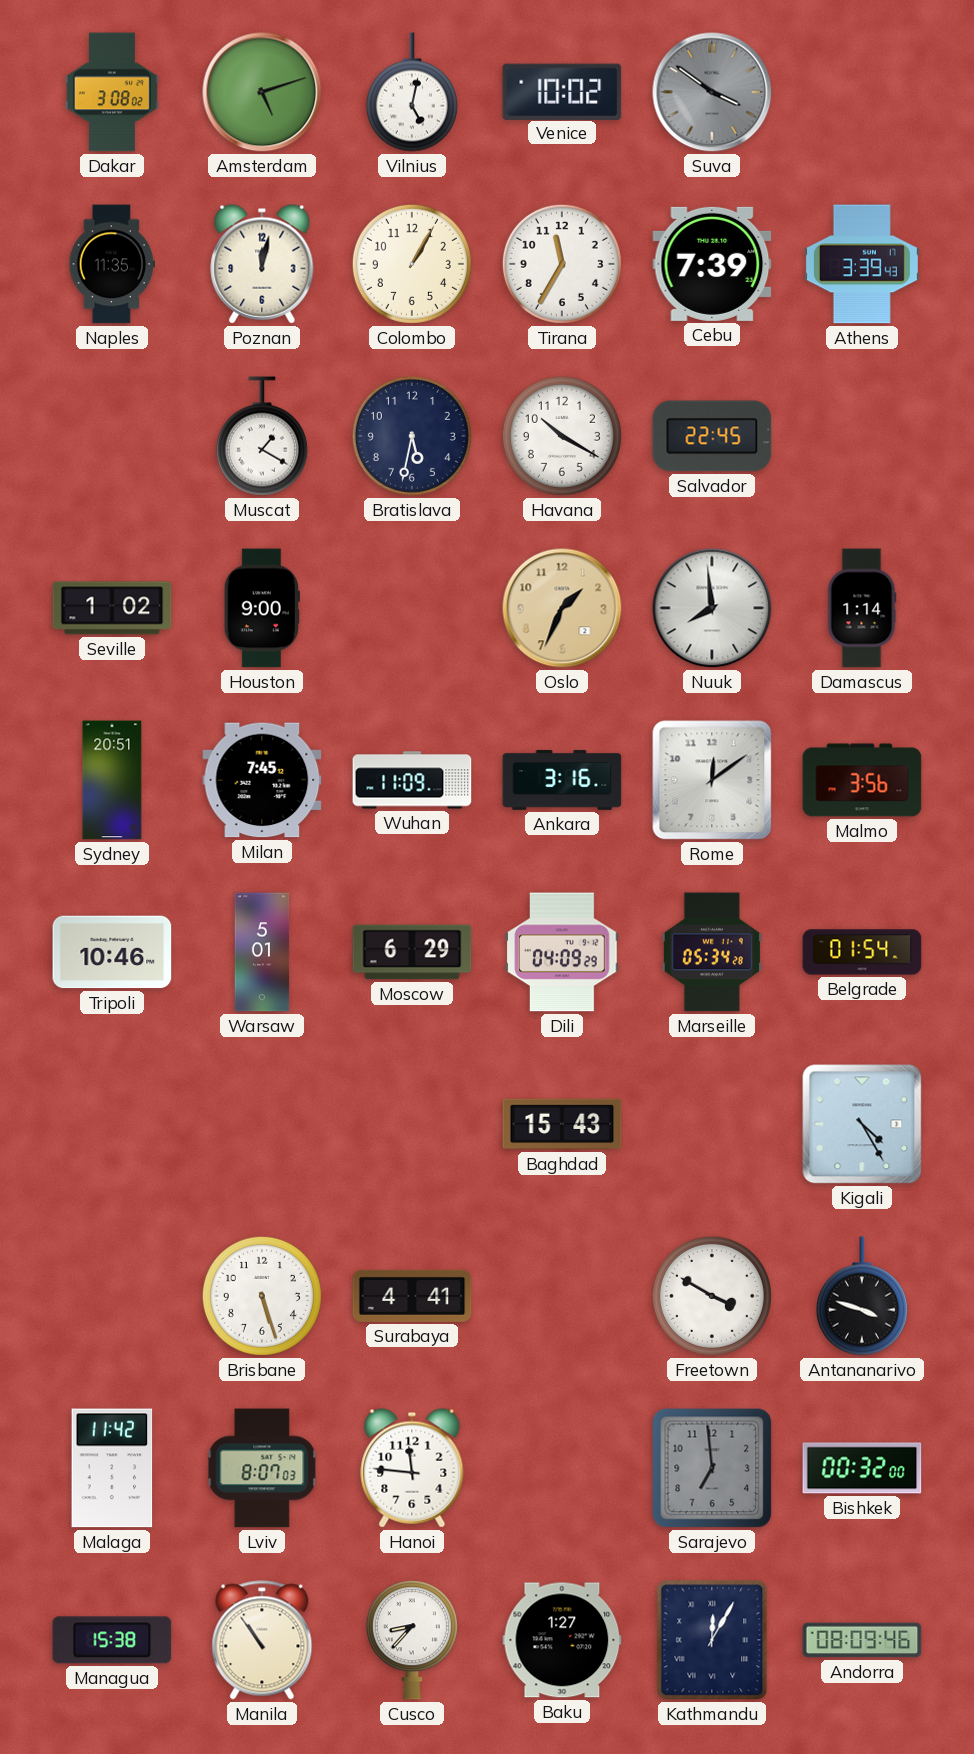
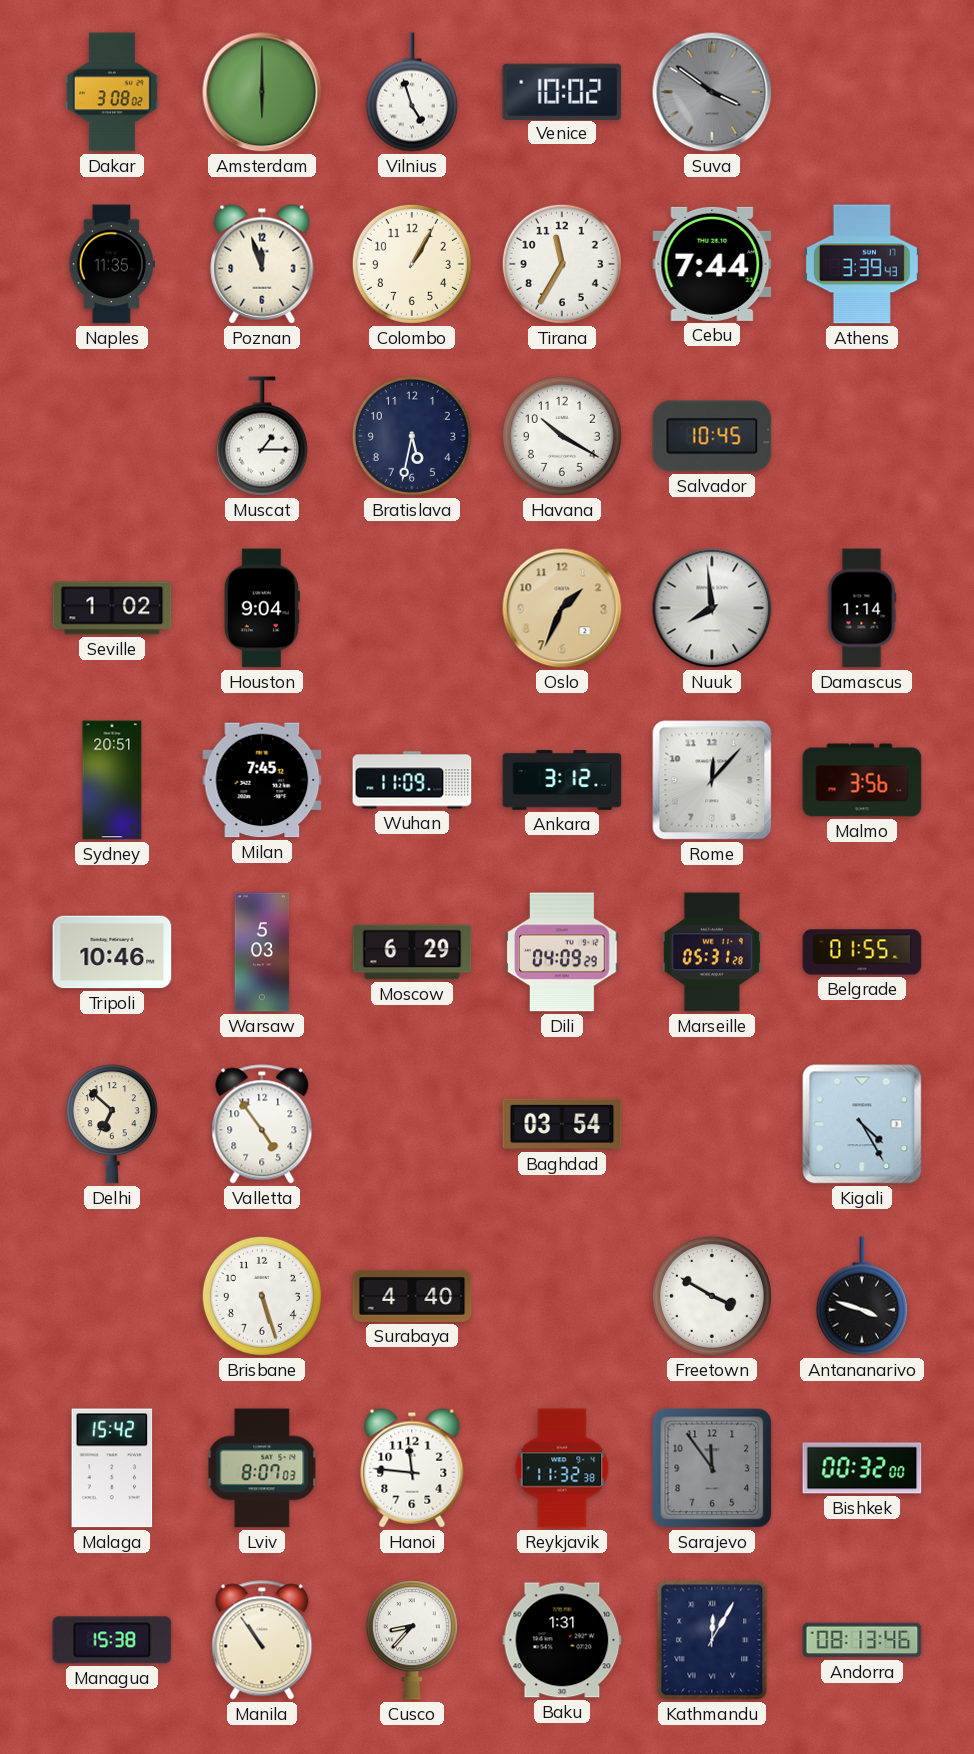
Amsterdam: 5:12 -> 6:00
Vilnius: 5:02 -> 4:57
Poznan: 12:02 -> 11:57
Cebu: 7:39 -> 7:44
Muscat: 1:20 -> 1:15
Salvador: 22:45 -> 10:45
Houston: 9:00 -> 9:04
Ankara: 3:16 -> 3:12
Rome: 12:09 -> 12:07
Warsaw: 5:01 -> 5:03
Marseille: 05:34 -> 05:31
Belgrade: 01:54 -> 01:55
Delhi: none -> 6:52
Valletta: none -> 4:54
Baghdad: 15:43 -> 03:54
Surabaya: 4:41 -> 4:40
Malaga: 11:42 -> 15:42
Reykjavik: none -> 11:32
Sarajevo: 6:59 -> 11:54
Baku: 1:27 -> 1:31
Andorra: 08:09 -> 08:13
